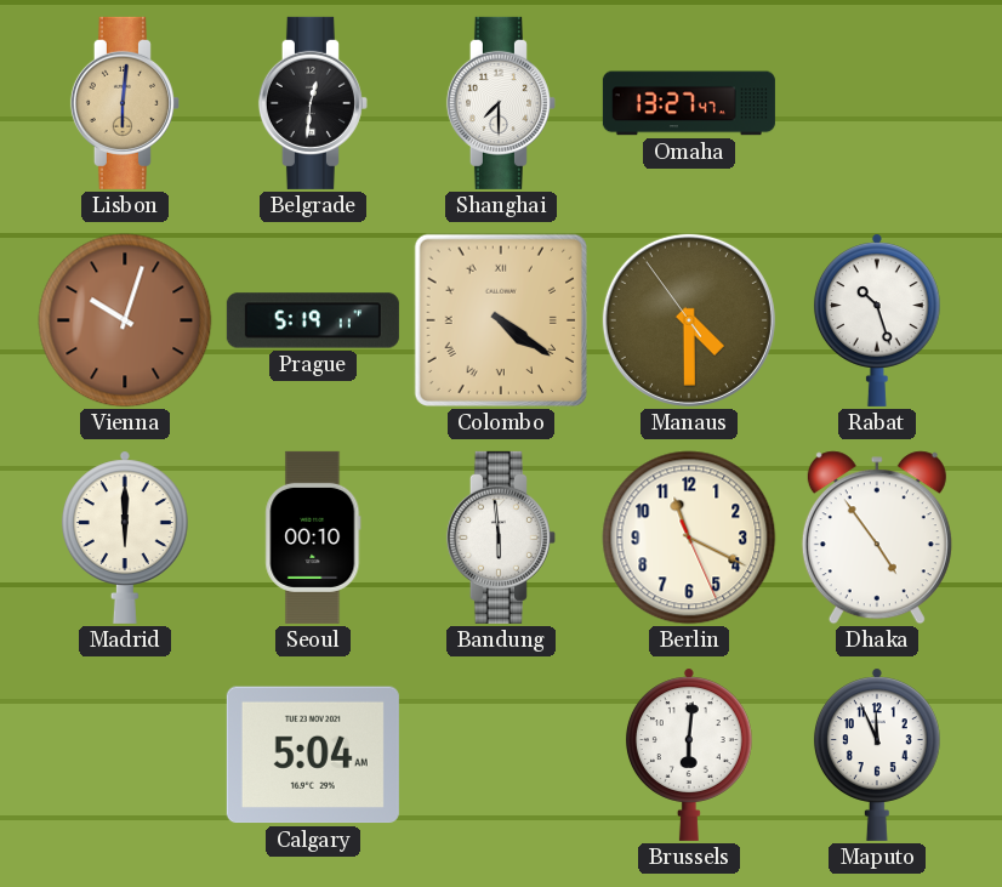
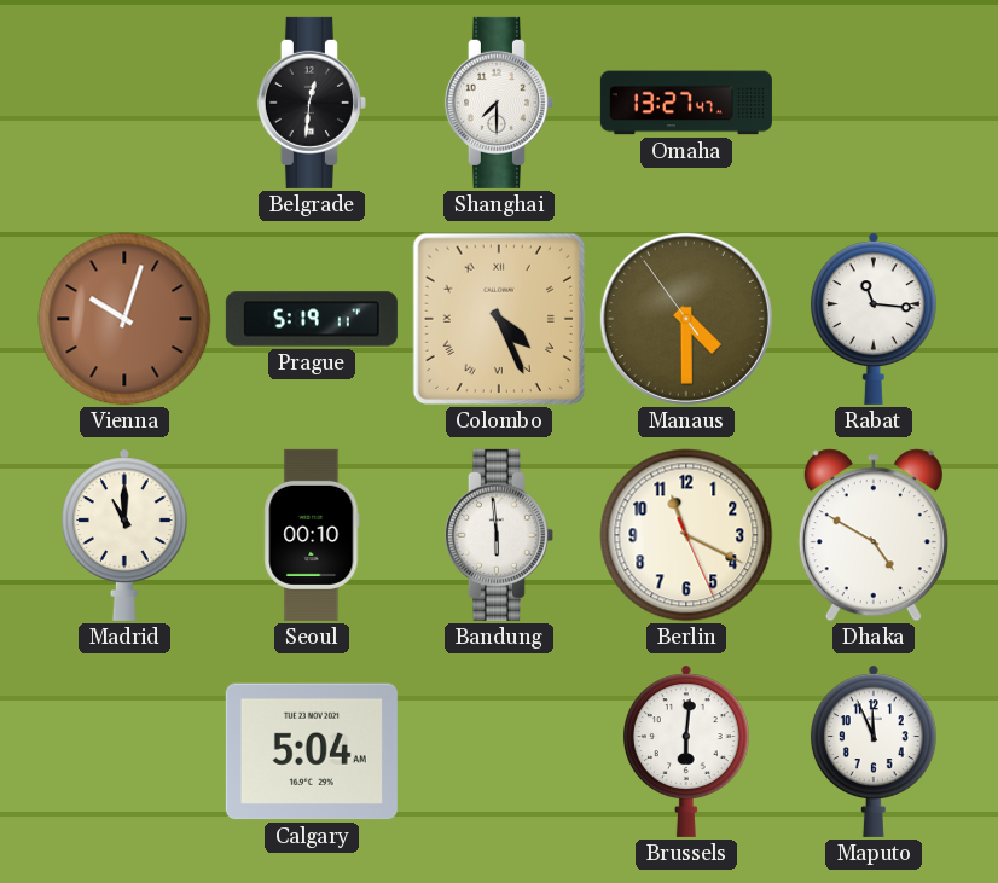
Lisbon: 6:01 -> none
Colombo: 4:21 -> 4:26
Rabat: 10:27 -> 11:16
Madrid: 6:00 -> 11:00
Dhaka: 4:54 -> 4:50
